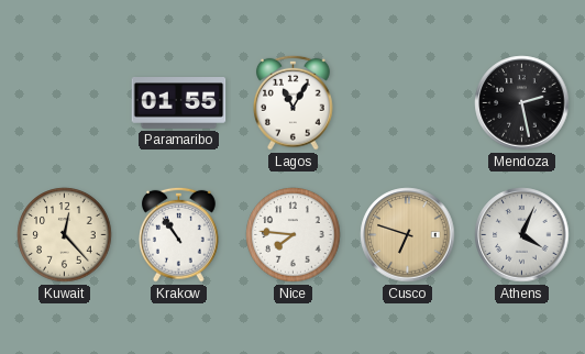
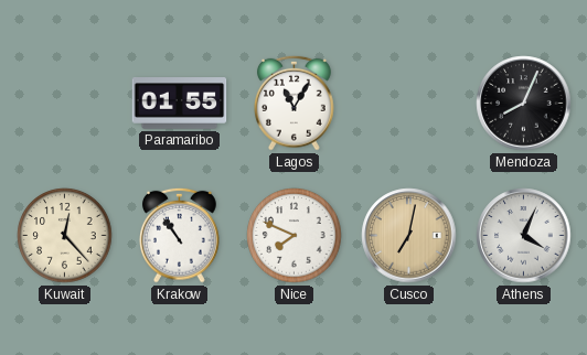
Mendoza: 2:28 -> 8:04
Nice: 7:46 -> 7:49
Cusco: 6:48 -> 7:02
